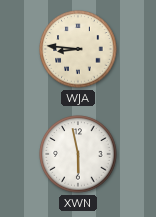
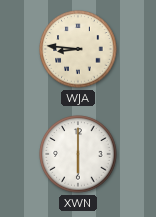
XWN: 5:58 -> 6:00
